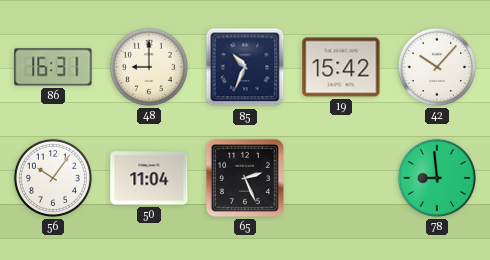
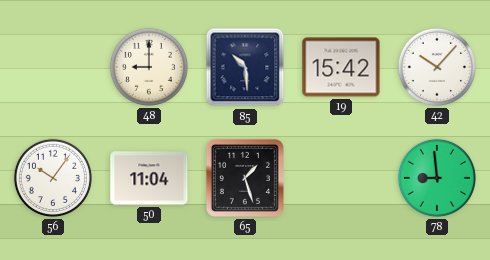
86: 16:31 -> none
85: 10:34 -> 10:29
65: 2:26 -> 1:27
